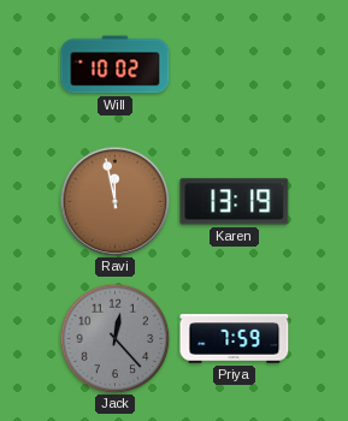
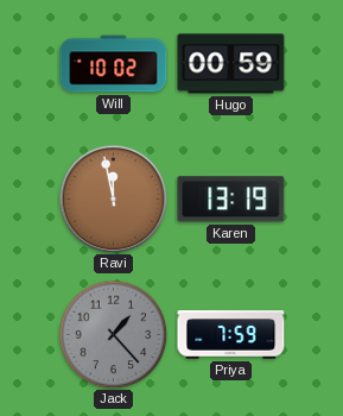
Hugo: none -> 00:59
Jack: 12:23 -> 1:23
